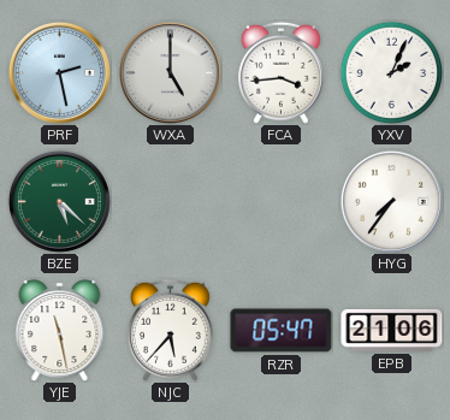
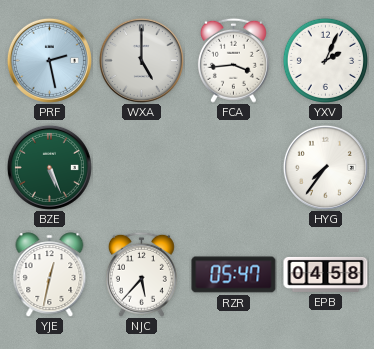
BZE: 5:22 -> 5:26
YJE: 11:28 -> 12:32
EPB: 21:06 -> 04:58
